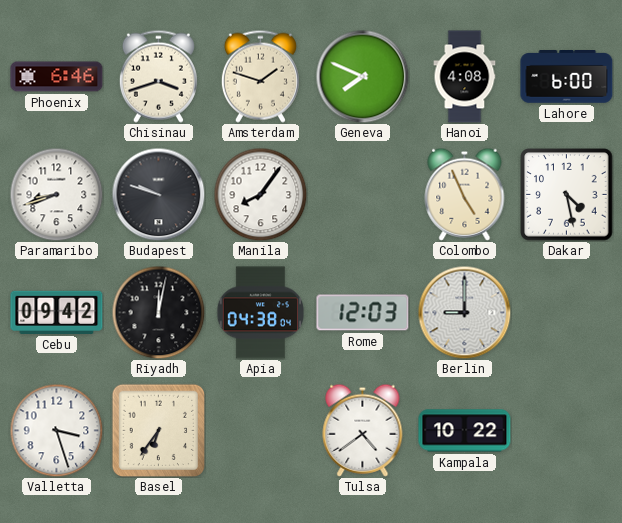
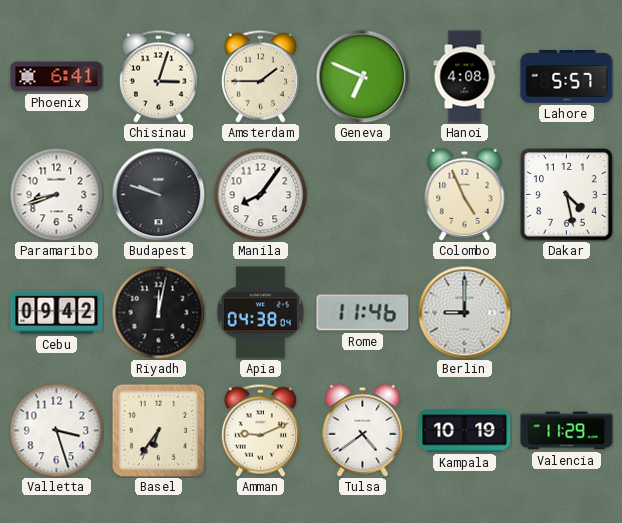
Phoenix: 6:46 -> 6:41
Chisinau: 3:42 -> 3:03
Amsterdam: 1:48 -> 1:45
Geneva: 7:49 -> 6:49
Lahore: 6:00 -> 5:57
Rome: 12:03 -> 11:46
Amman: none -> 9:11
Kampala: 10:22 -> 10:19
Valencia: none -> 11:29
